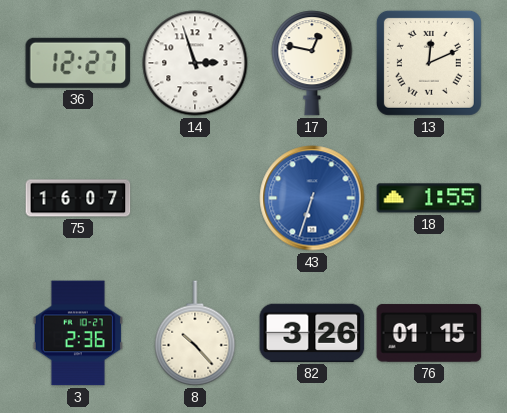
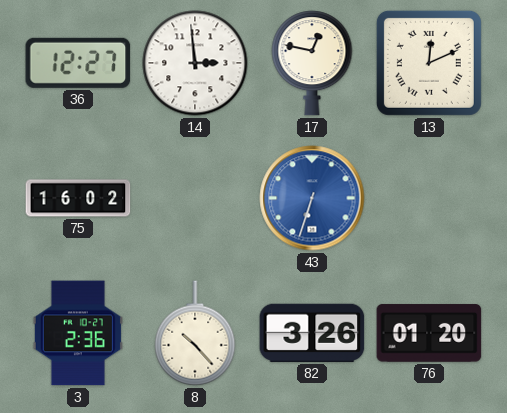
14: 2:57 -> 2:59
75: 16:07 -> 16:02
18: 1:55 -> none
76: 01:15 -> 01:20
